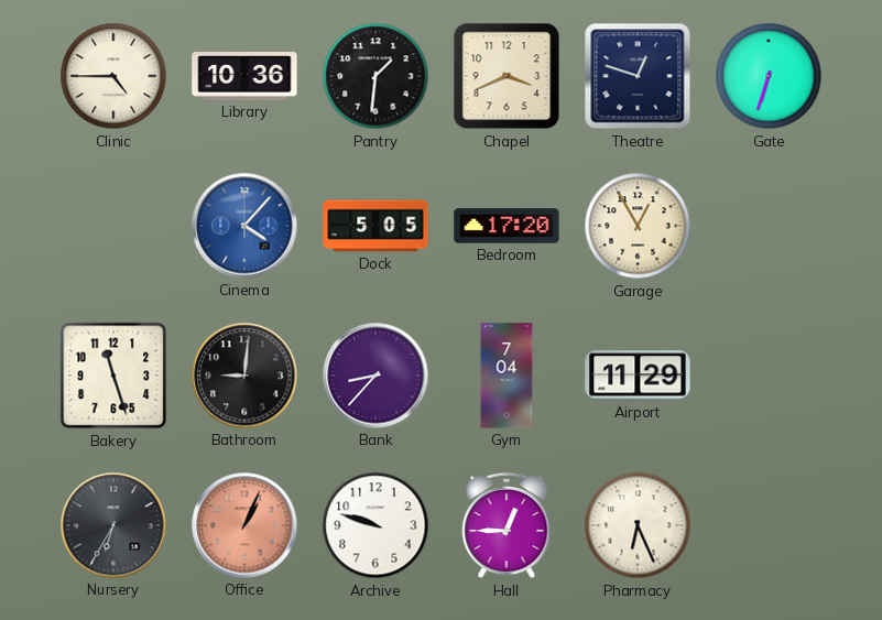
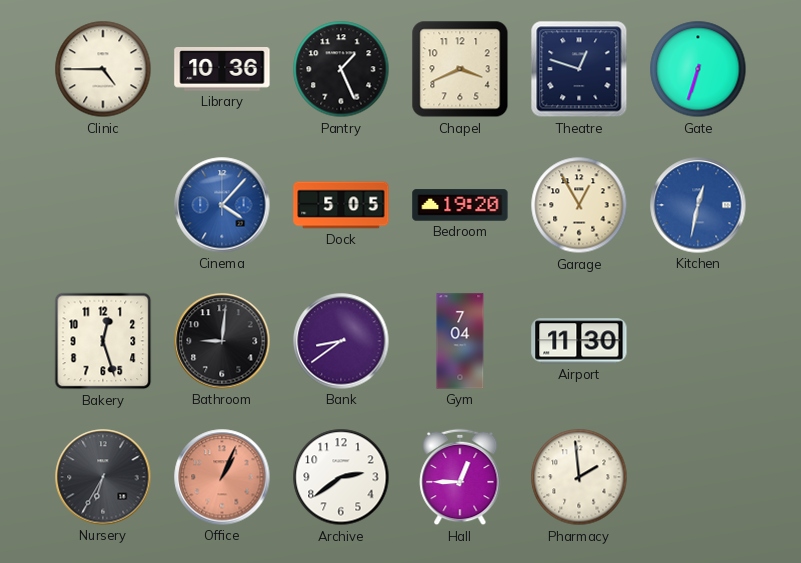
Pantry: 1:31 -> 1:26
Bedroom: 17:20 -> 19:20
Kitchen: none -> 12:32
Bakery: 11:27 -> 12:27
Bank: 8:37 -> 8:39
Airport: 11:29 -> 11:30
Archive: 9:48 -> 2:39
Pharmacy: 6:26 -> 1:59
